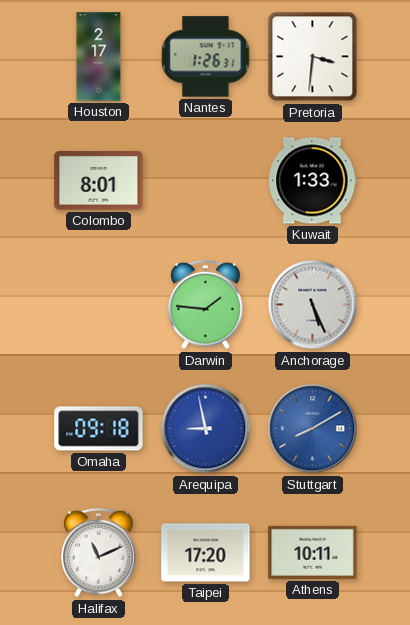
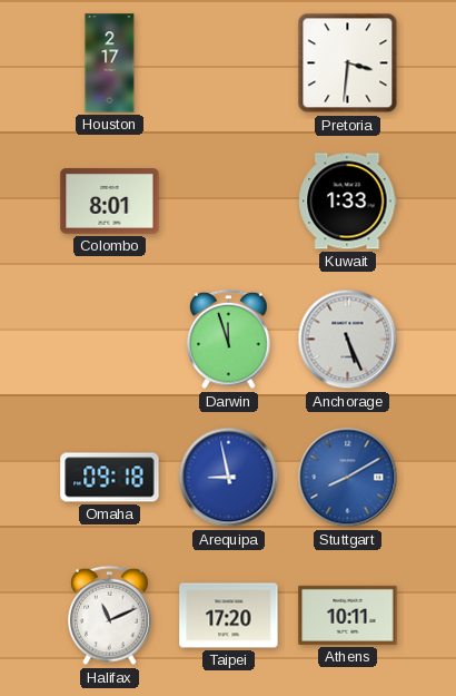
Nantes: 1:26 -> none
Darwin: 1:46 -> 11:57
